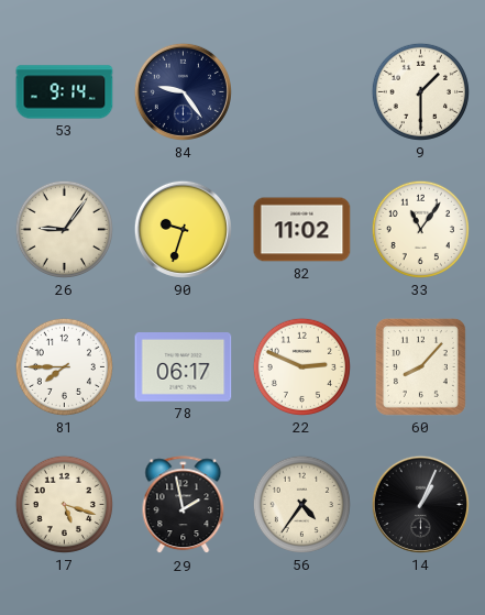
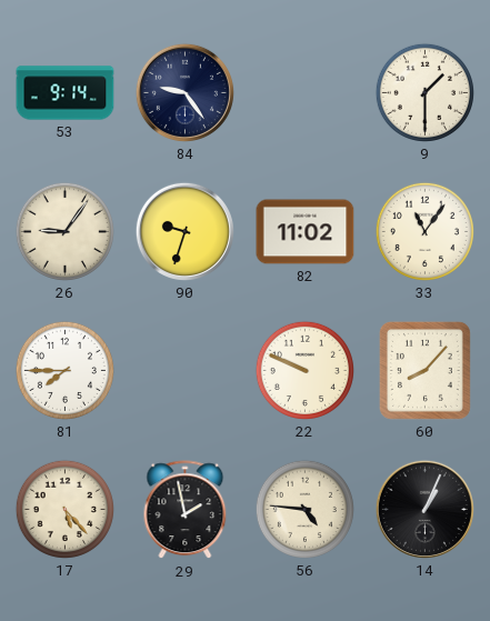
78: 06:17 -> none
22: 2:49 -> 9:49
17: 5:18 -> 5:23
56: 4:36 -> 4:46
